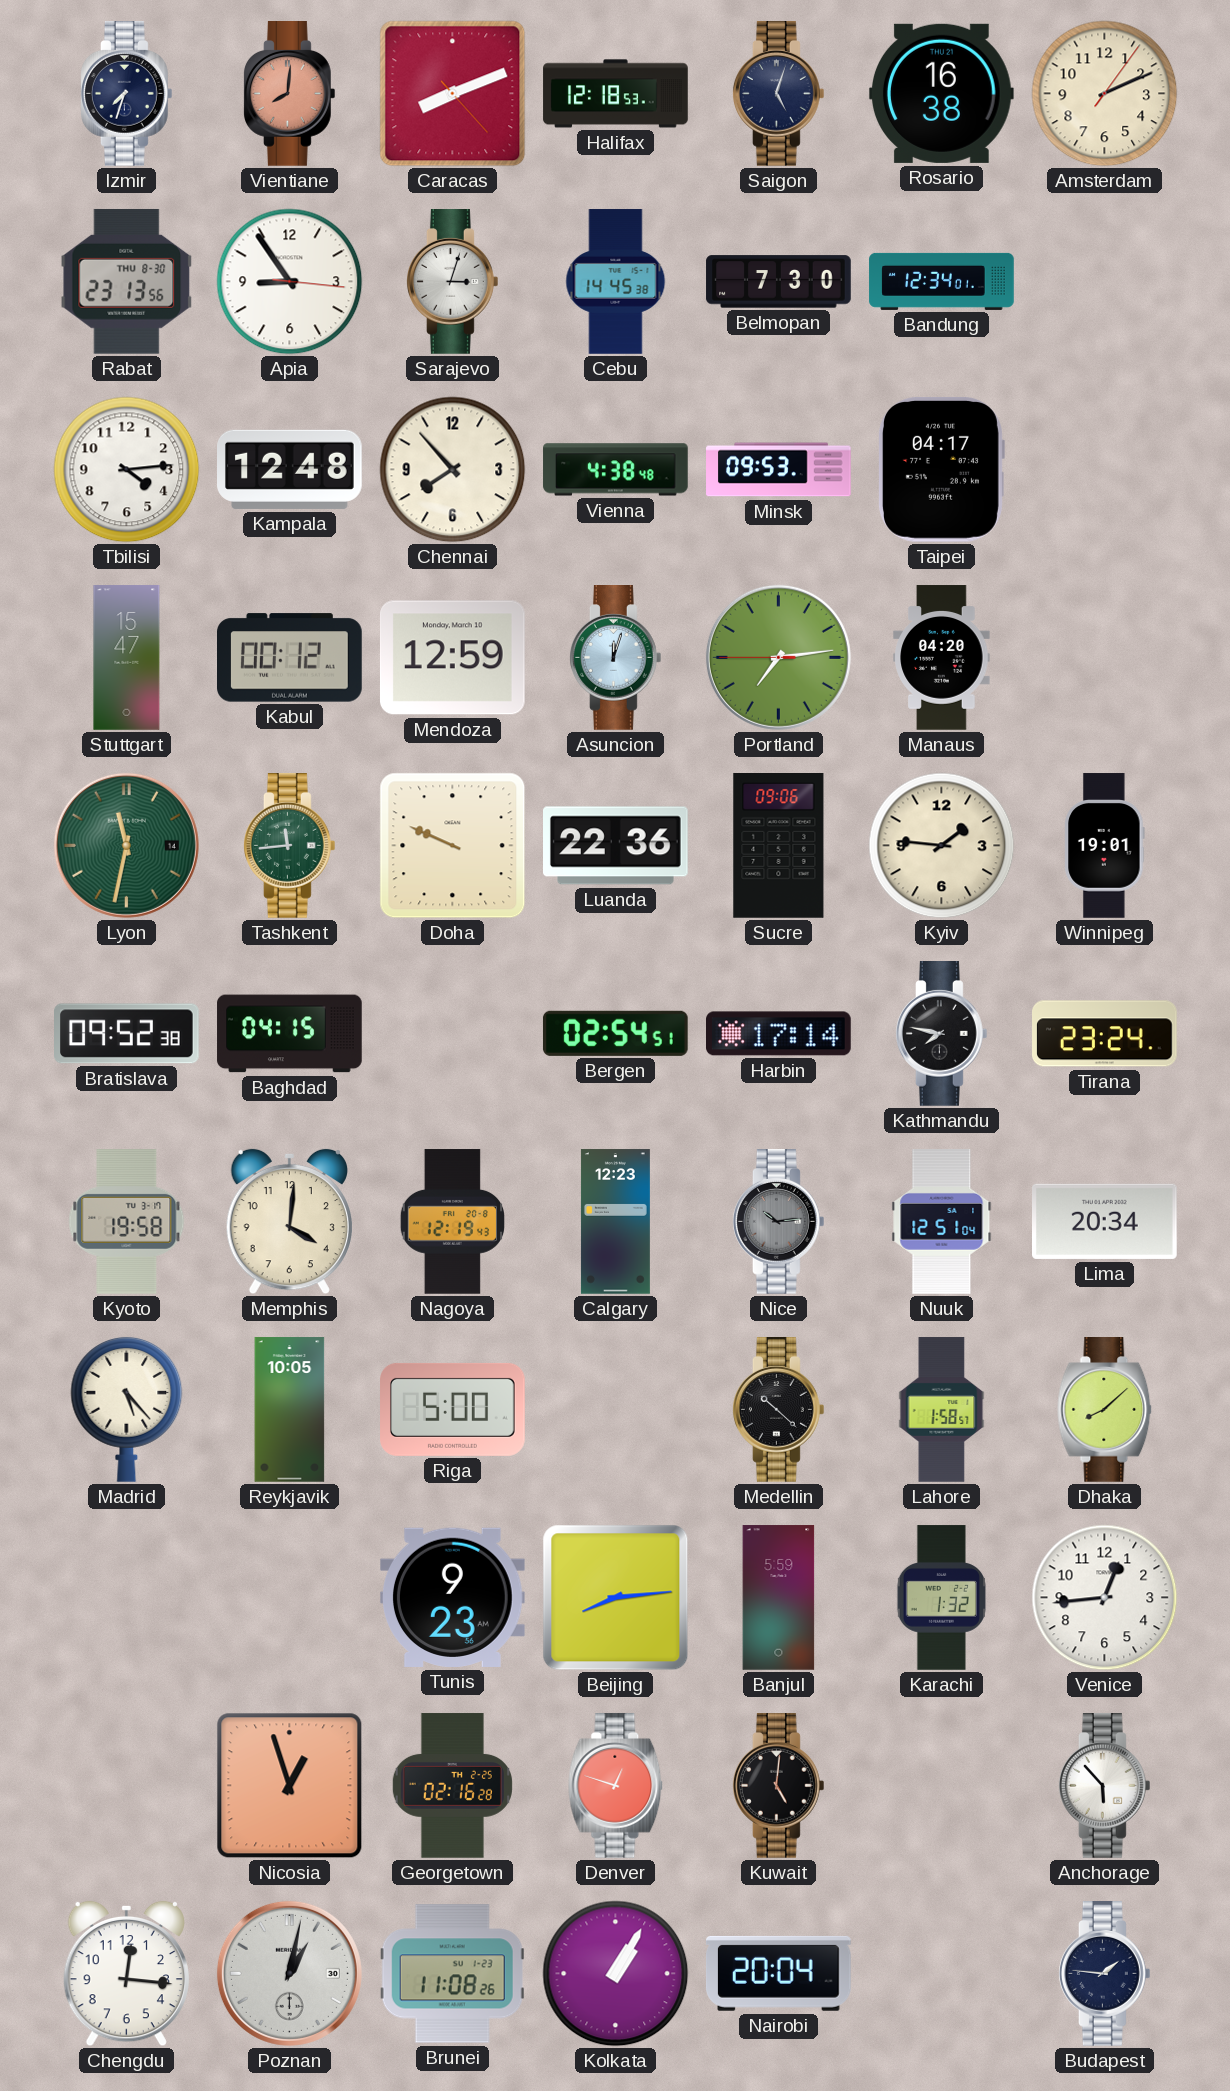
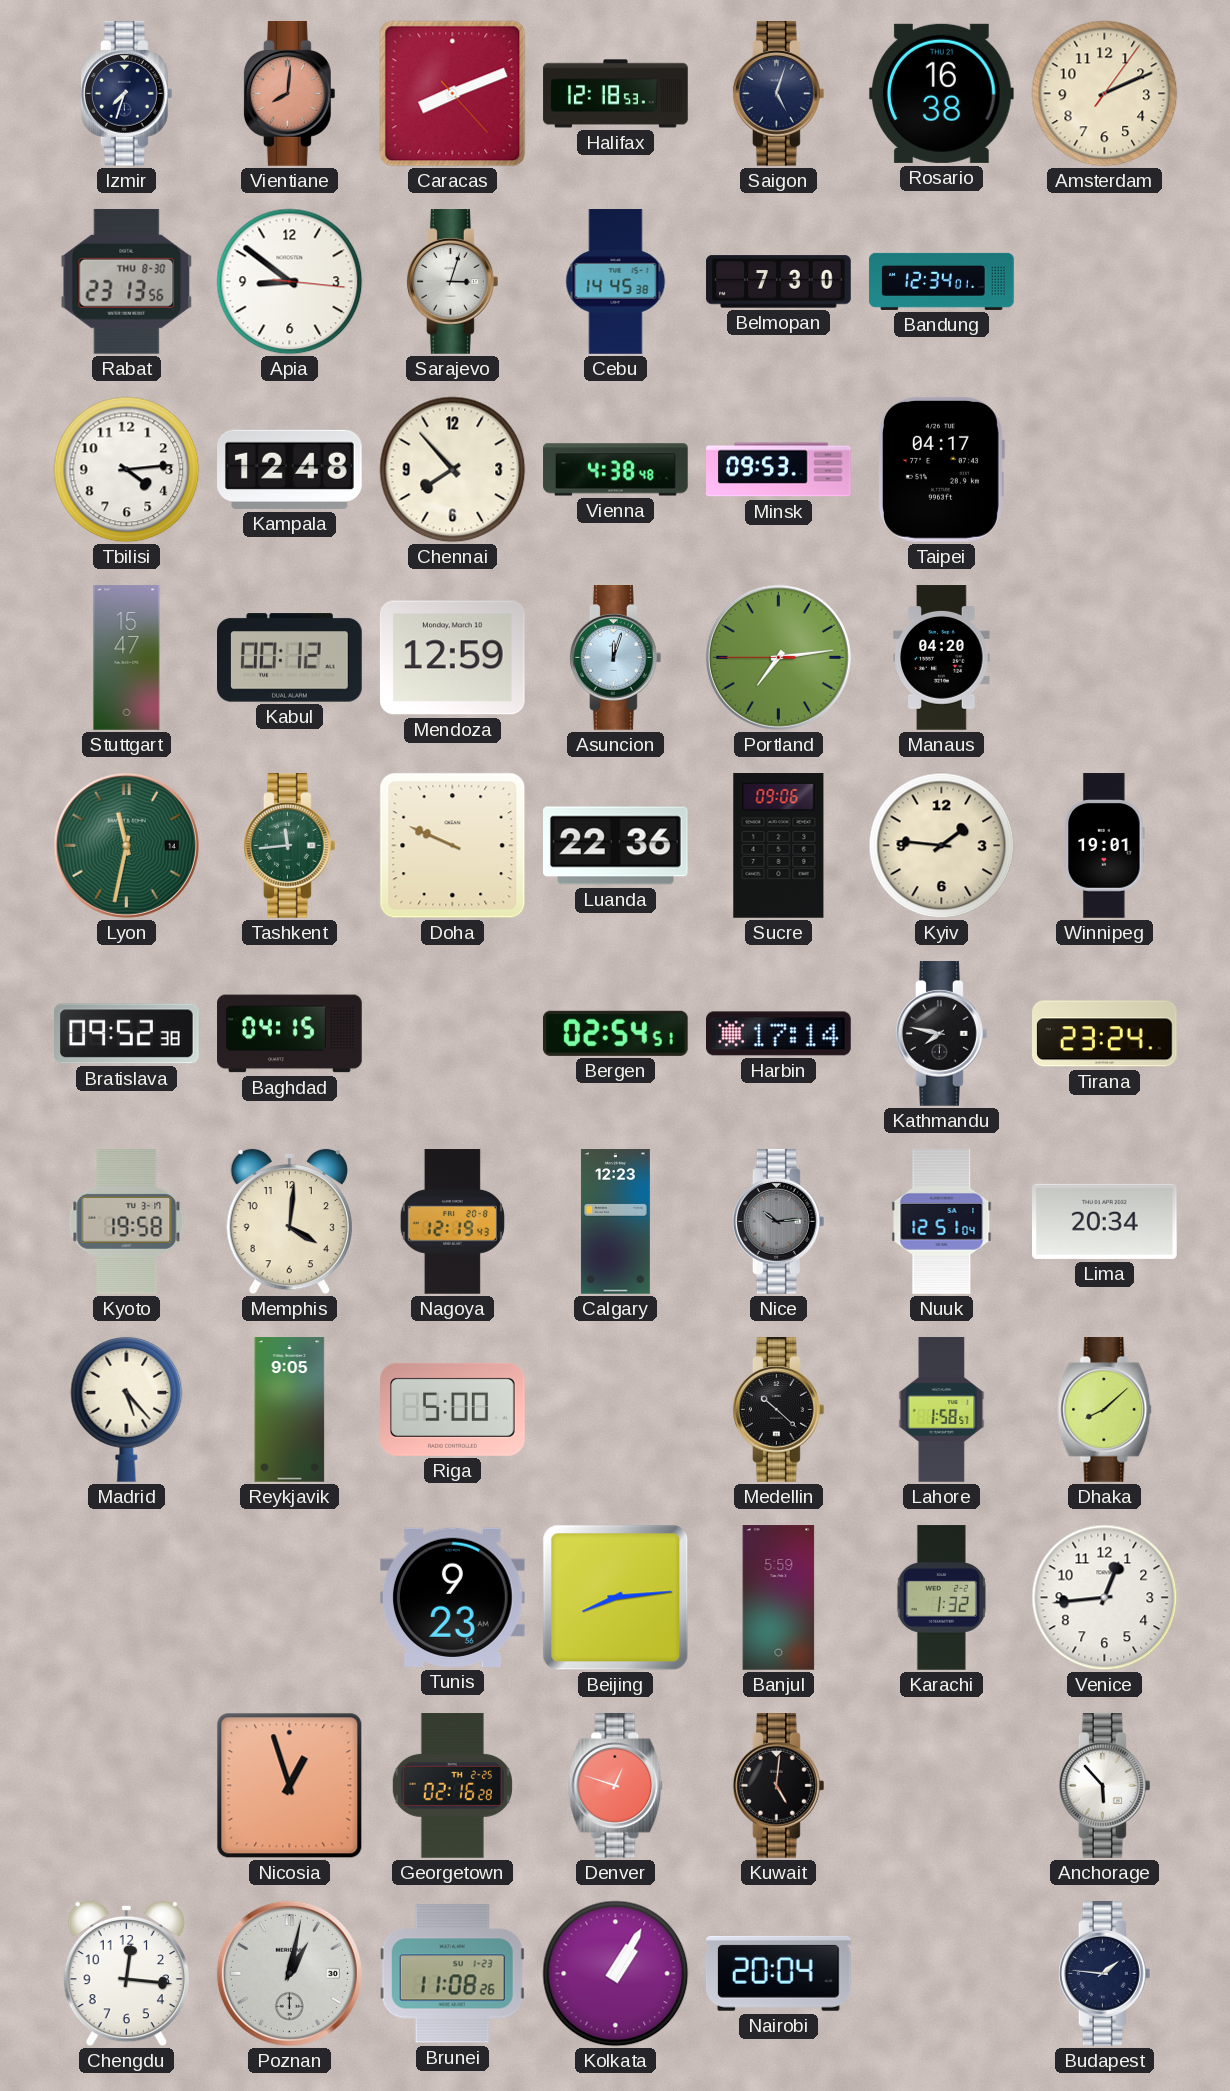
Apia: 8:54 -> 8:51
Reykjavik: 10:05 -> 9:05
